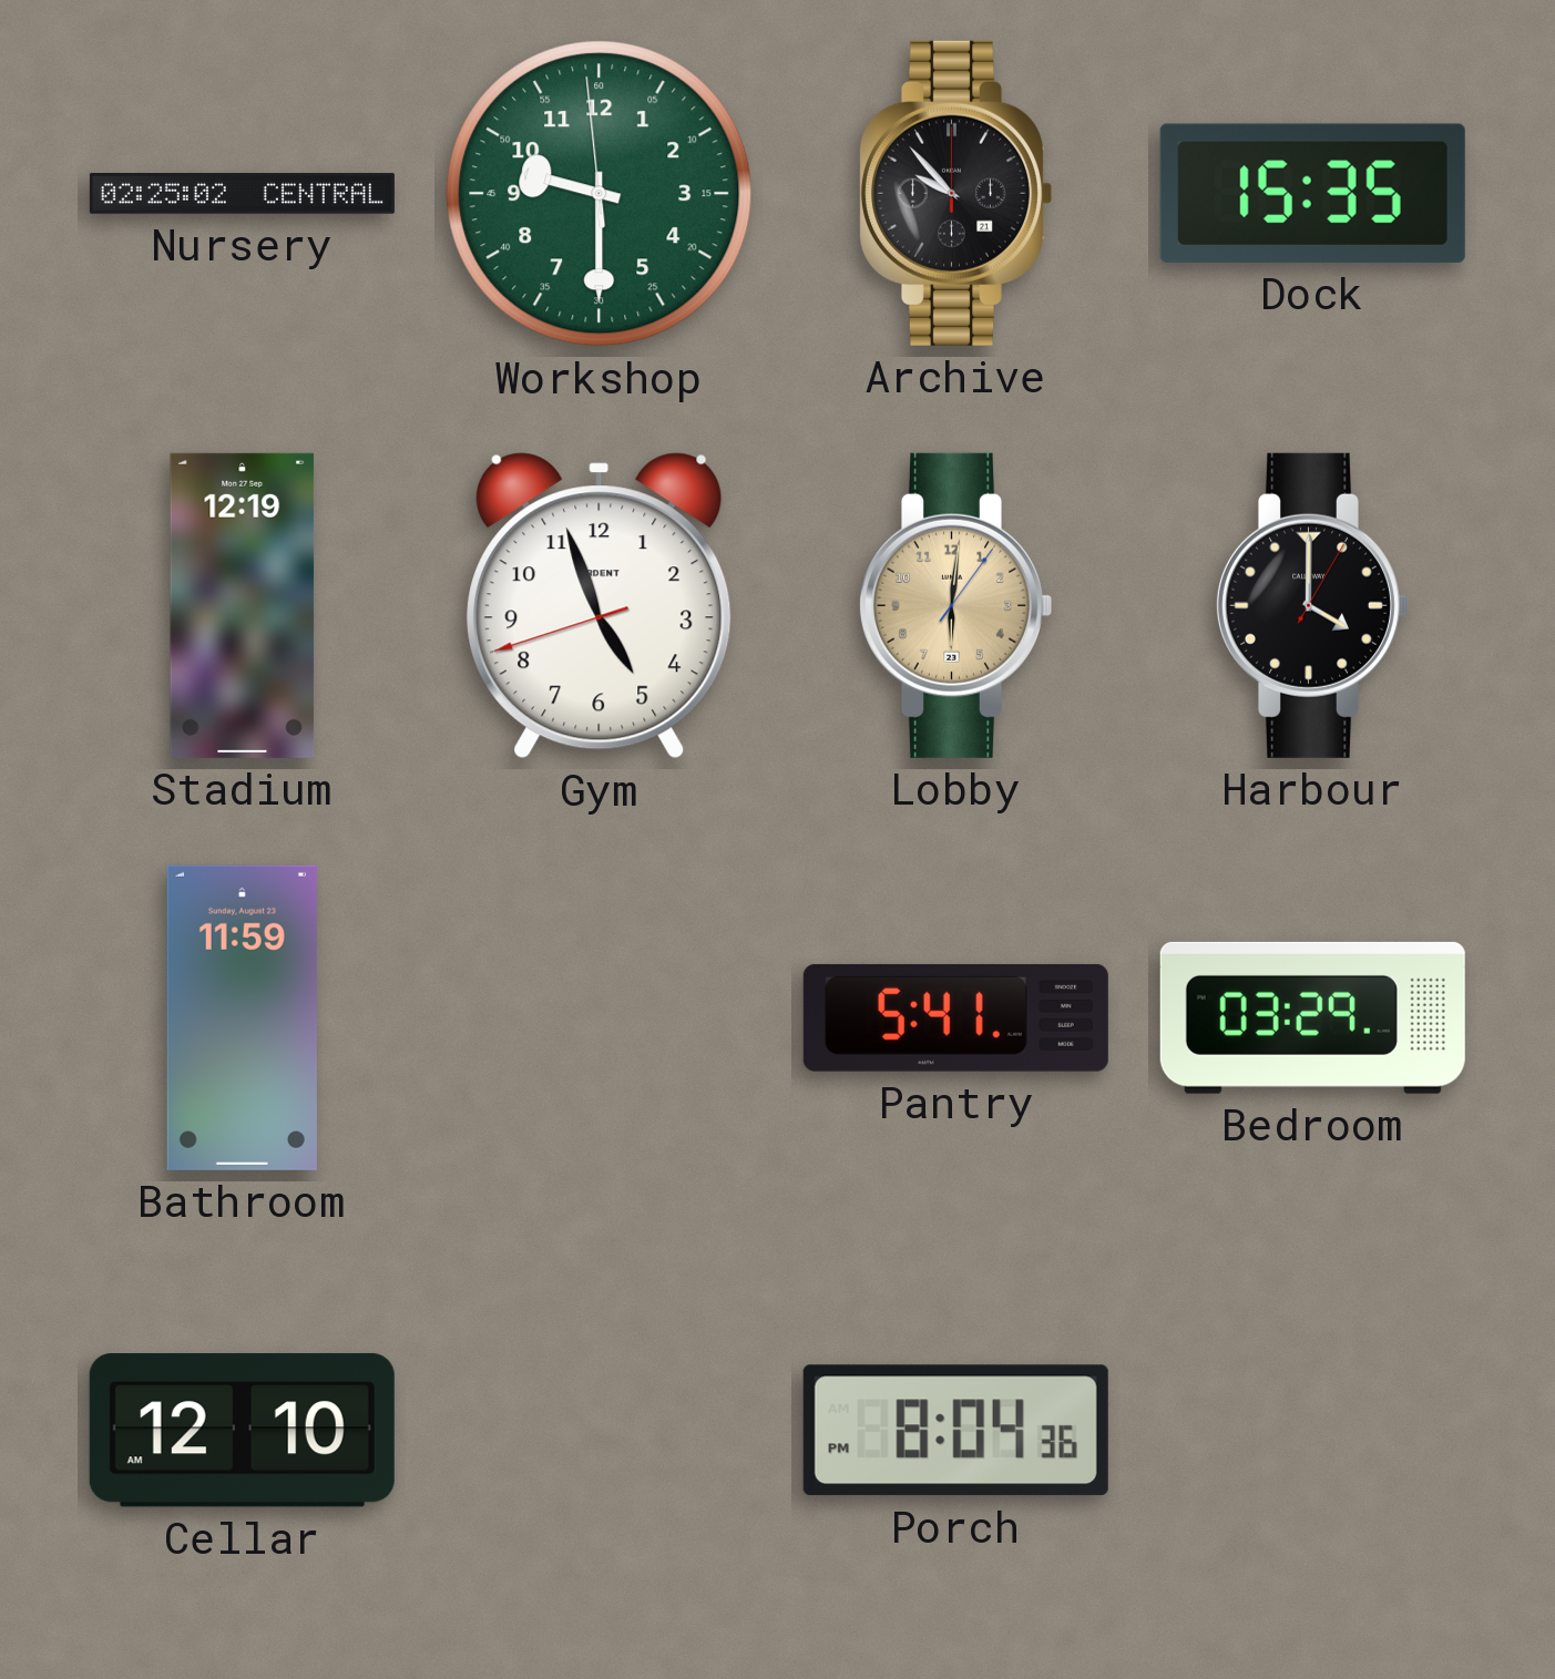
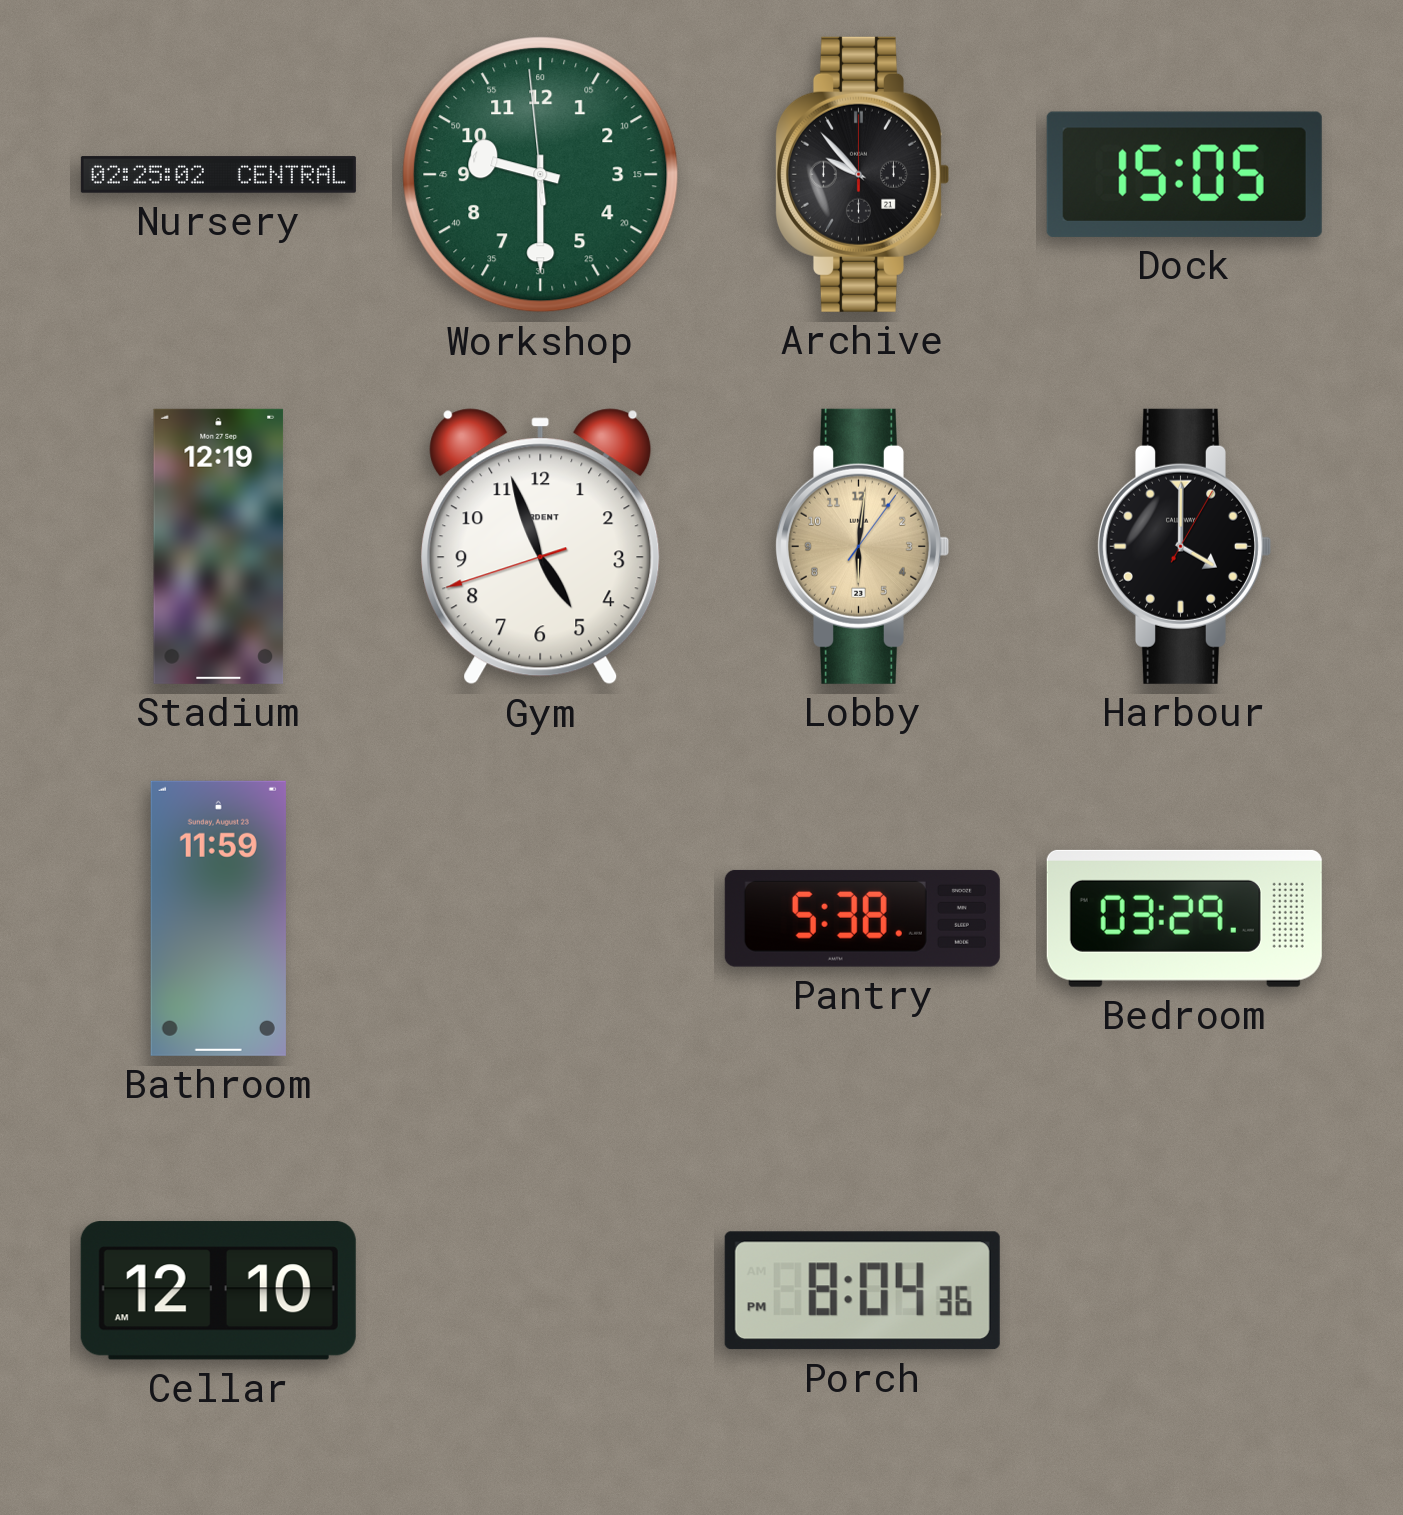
Dock: 15:35 -> 15:05
Pantry: 5:41 -> 5:38
